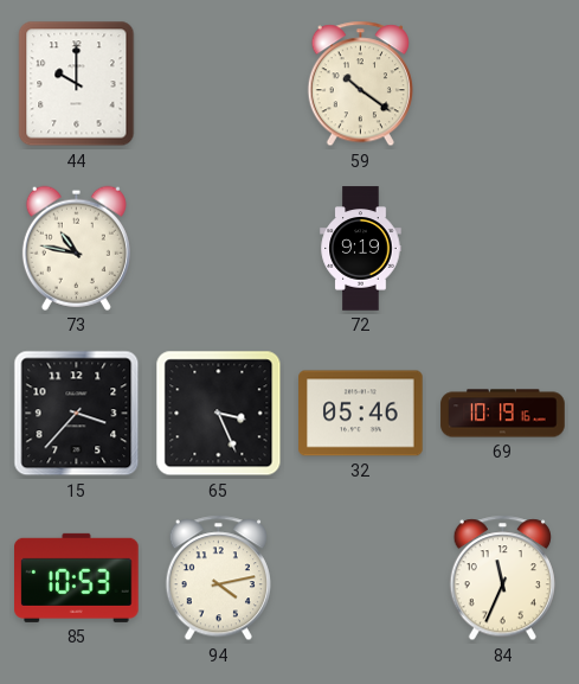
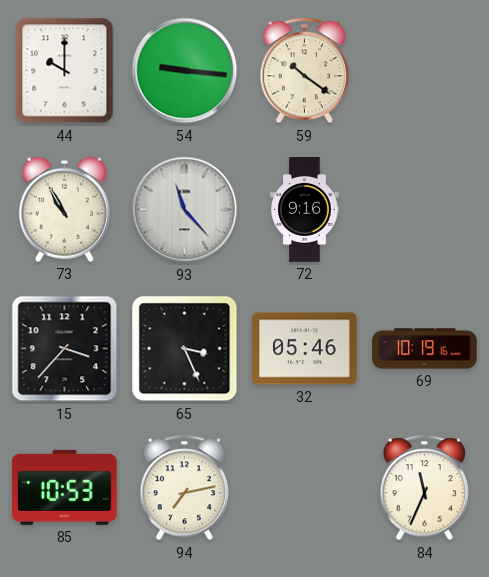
54: none -> 9:16
73: 10:47 -> 10:55
93: none -> 11:23
72: 9:19 -> 9:16
94: 4:13 -> 7:13
